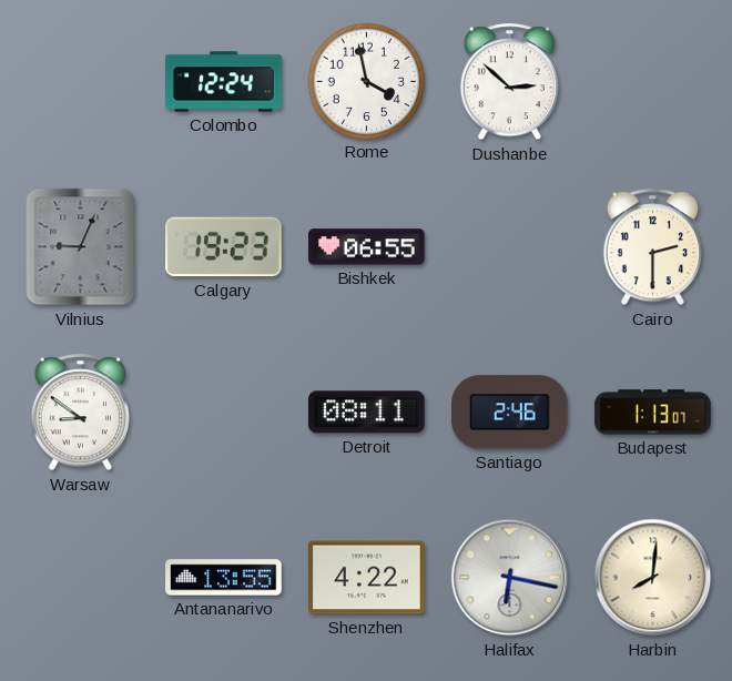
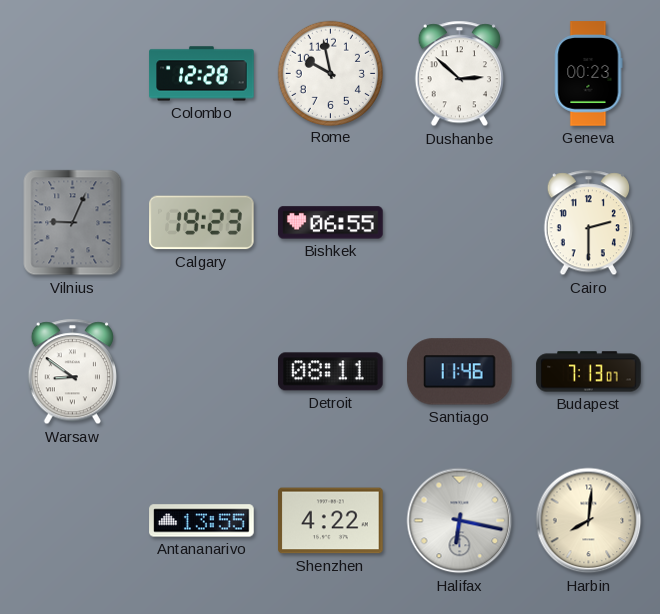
Colombo: 12:24 -> 12:28
Rome: 3:58 -> 9:58
Geneva: none -> 00:23
Santiago: 2:46 -> 11:46
Budapest: 1:13 -> 7:13
